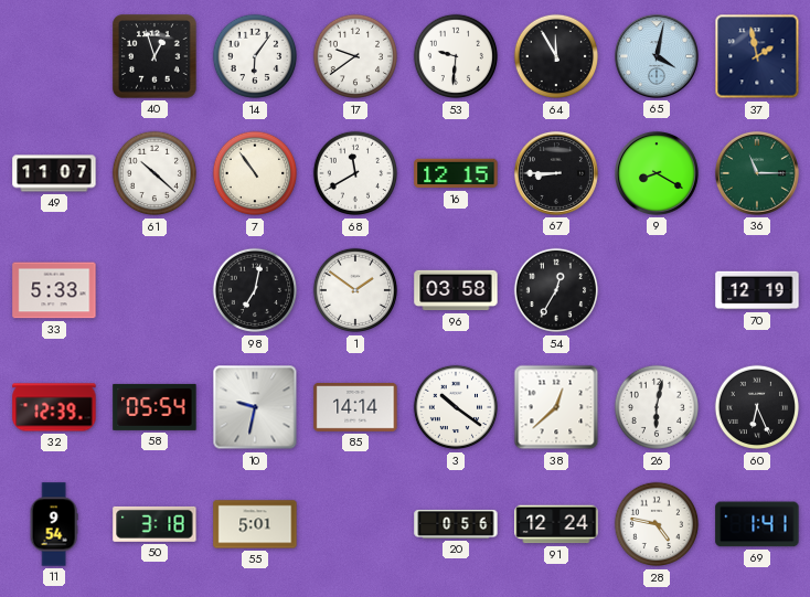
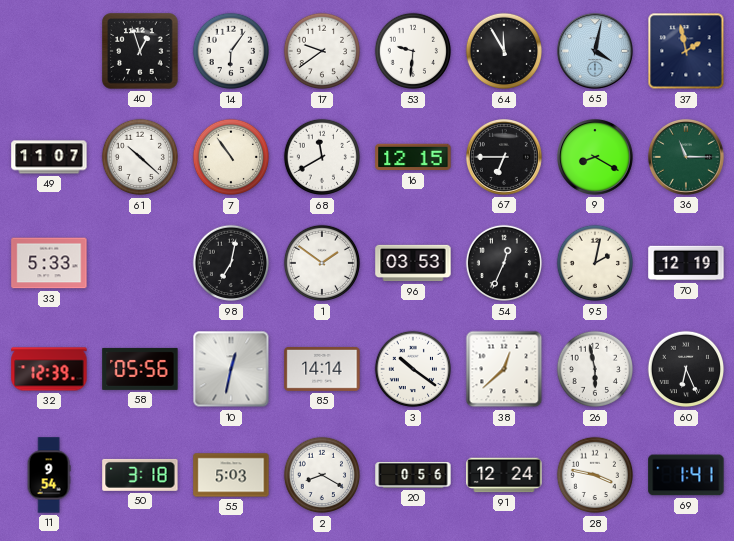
67: 8:45 -> 6:45
96: 03:58 -> 03:53
54: 12:35 -> 12:34
95: none -> 2:02
58: 05:54 -> 05:56
10: 9:32 -> 12:32
26: 6:02 -> 5:58
55: 5:01 -> 5:03
2: none -> 8:20
28: 4:47 -> 3:47
